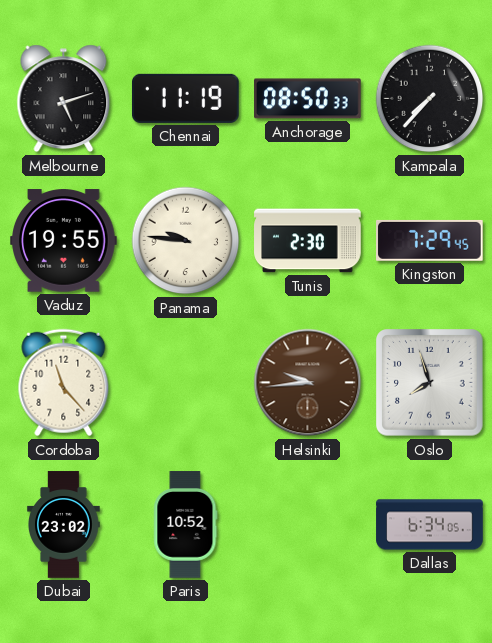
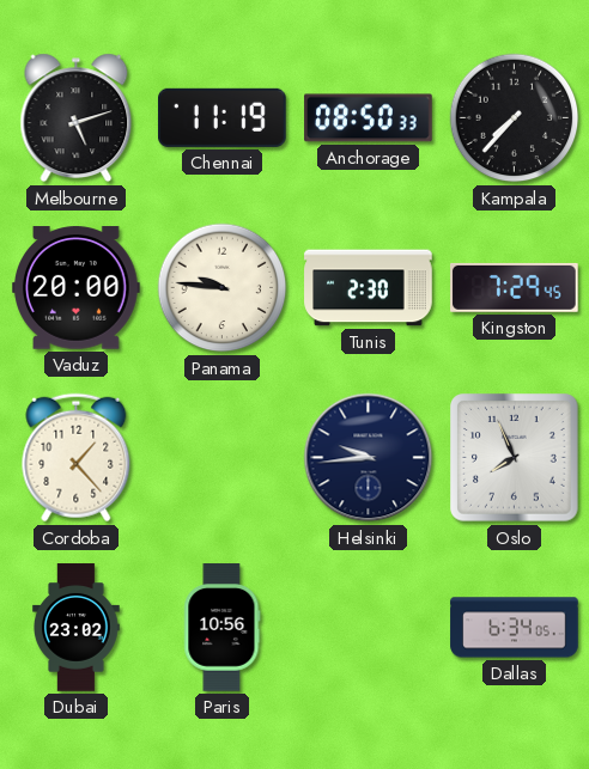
Vaduz: 19:55 -> 20:00
Cordoba: 11:23 -> 1:23
Helsinki dial: brown -> navy
Oslo: 7:57 -> 7:56
Paris: 10:52 -> 10:56
